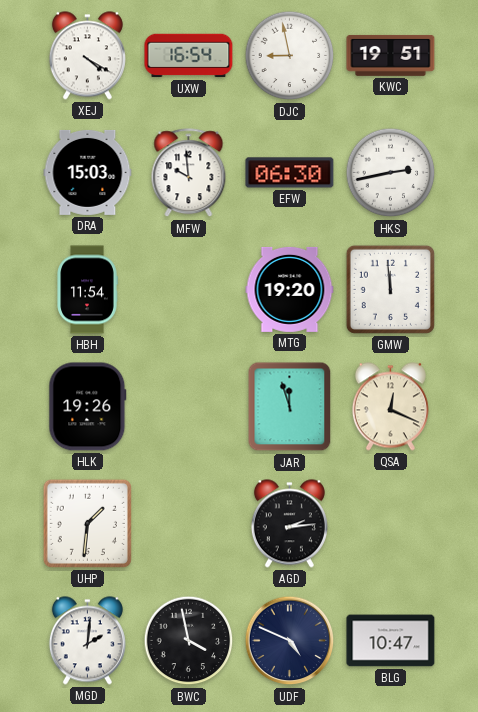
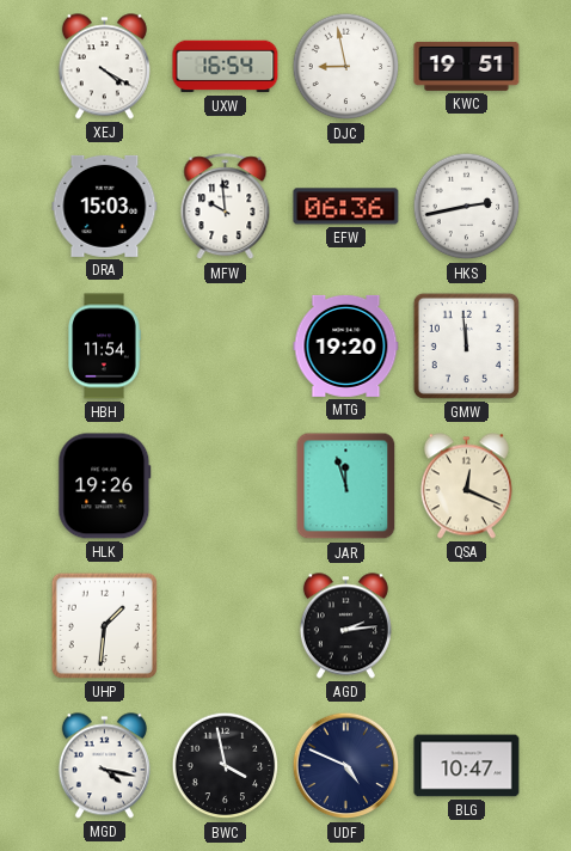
EFW: 06:30 -> 06:36
MGD: 2:01 -> 4:17
